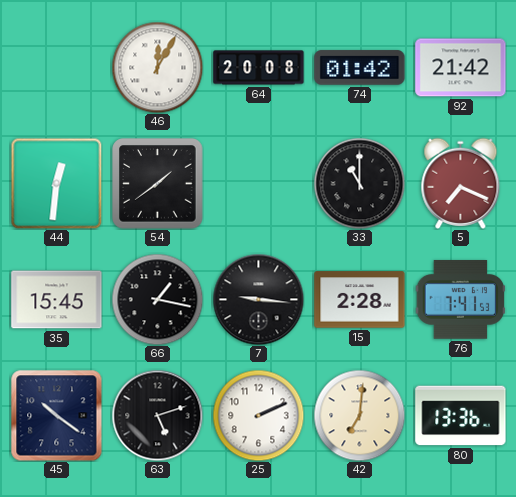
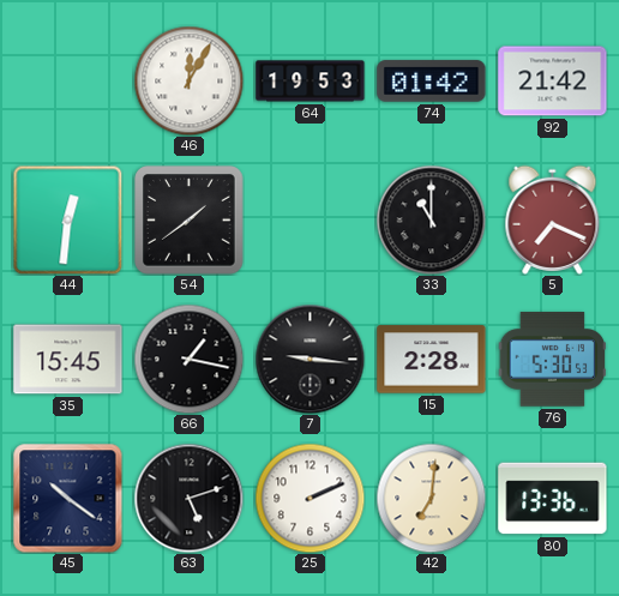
64: 20:08 -> 19:53
76: 7:41 -> 5:30
